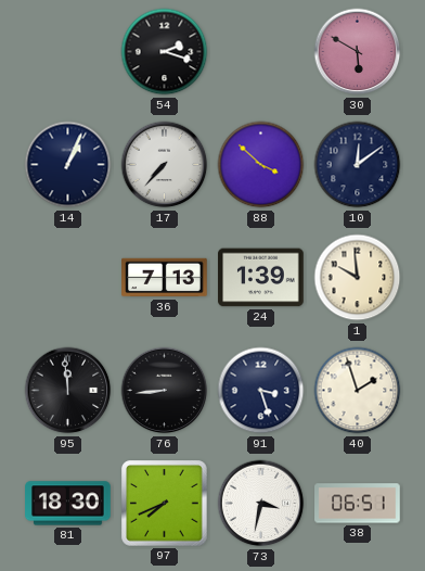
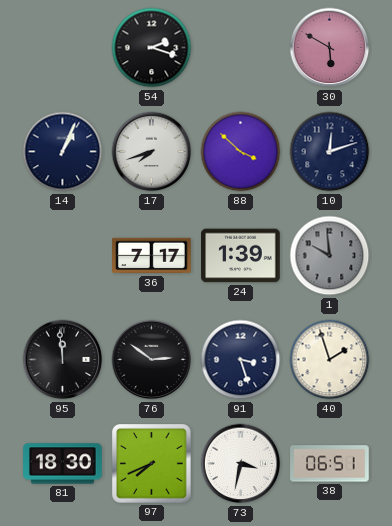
17: 7:37 -> 7:42
10: 12:09 -> 12:12
36: 7:13 -> 7:17
1 dial: cream -> grey
76: 8:44 -> 2:51
